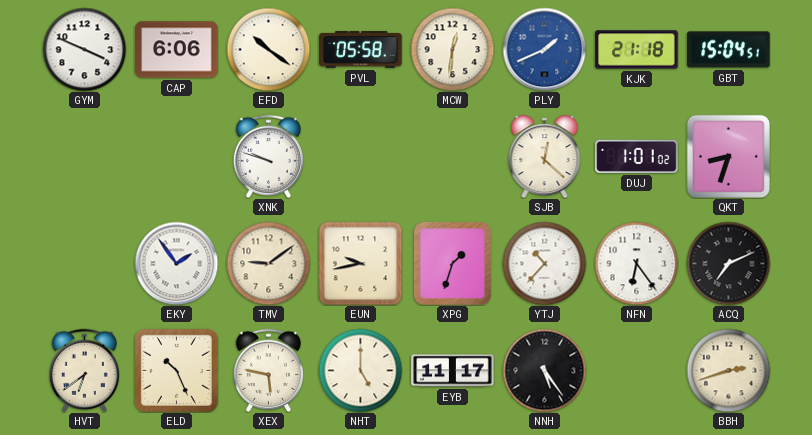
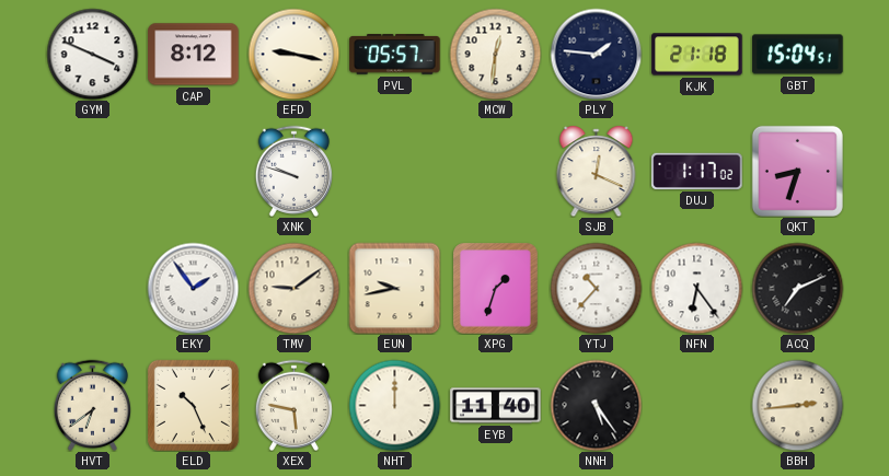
CAP: 6:06 -> 8:12
EFD: 10:21 -> 9:17
PVL: 05:58 -> 05:57
PLY: 1:41 -> 1:46
PLY dial: blue -> navy
SJB: 12:22 -> 12:19
DUJ: 1:01 -> 1:17
NHT: 5:00 -> 12:00
EYB: 11:17 -> 11:40
BBH: 2:42 -> 2:44
